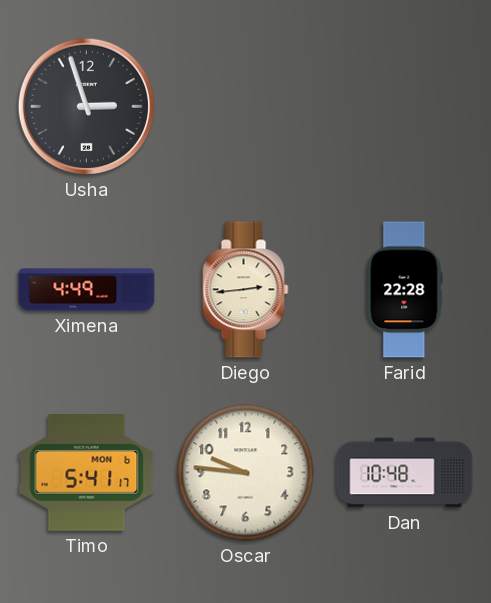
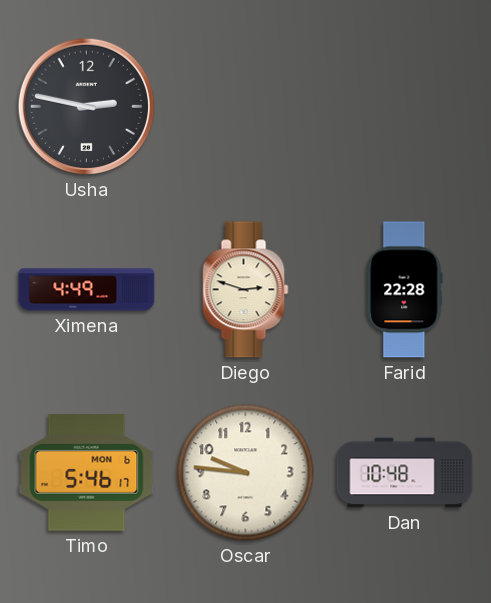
Usha: 2:57 -> 2:47
Diego: 2:44 -> 2:48
Timo: 5:41 -> 5:46
